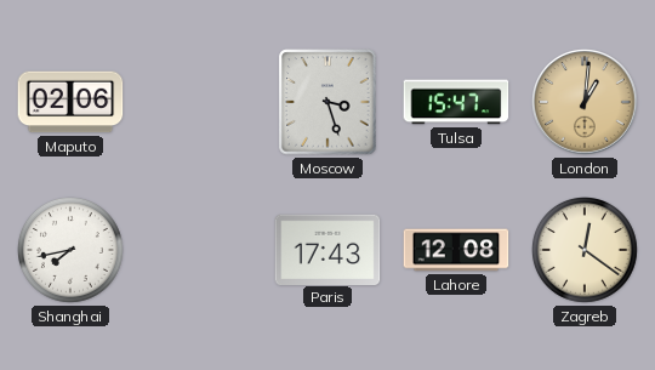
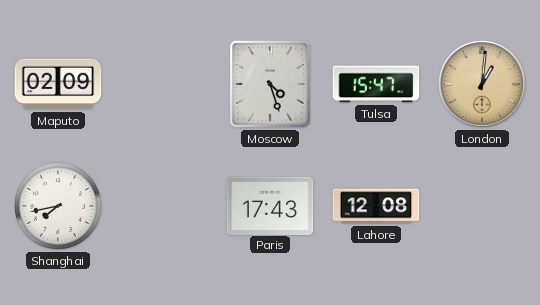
Maputo: 02:06 -> 02:09
Moscow: 3:27 -> 4:27
Zagreb: 12:21 -> none
